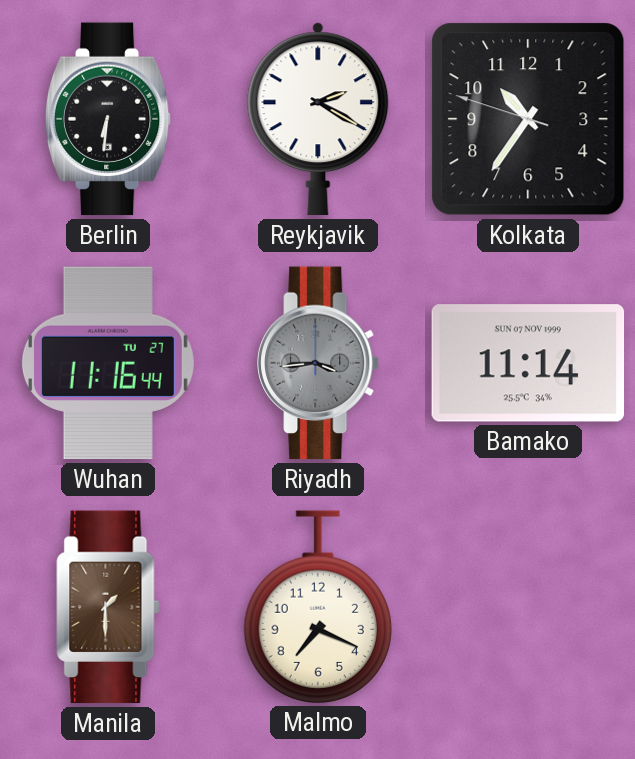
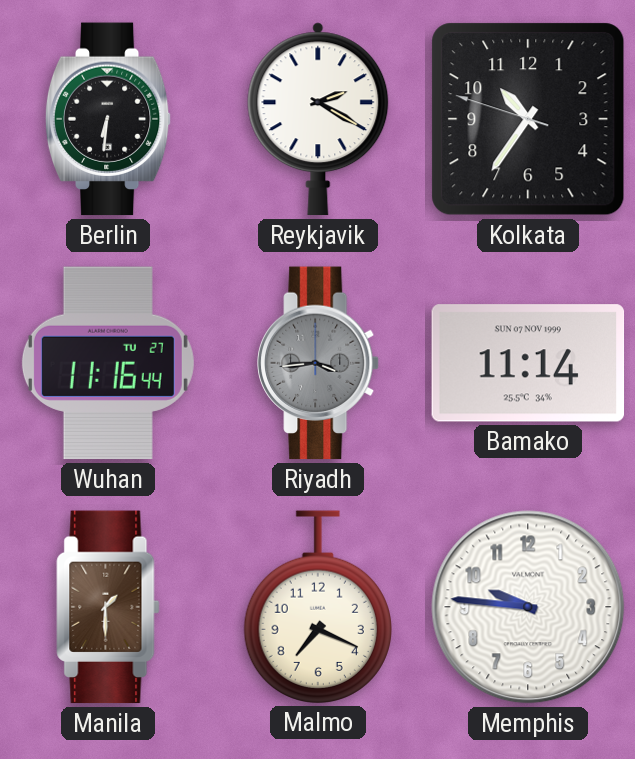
Memphis: none -> 9:46
